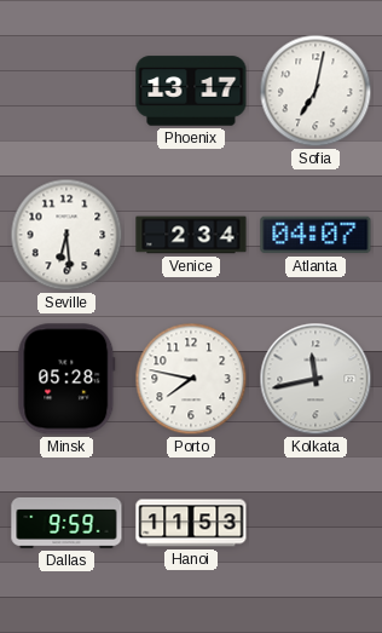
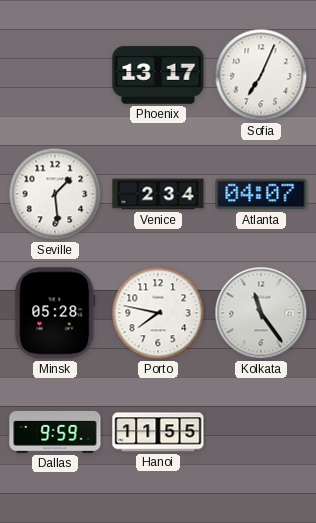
Sofia: 7:02 -> 7:04
Seville: 6:29 -> 1:29
Kolkata: 11:43 -> 11:24
Hanoi: 11:53 -> 11:55
